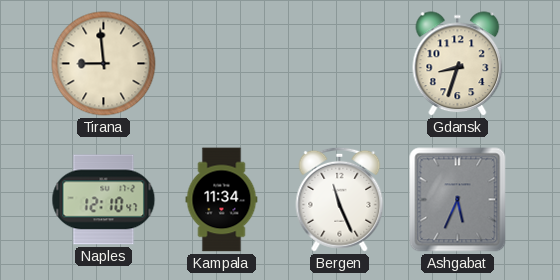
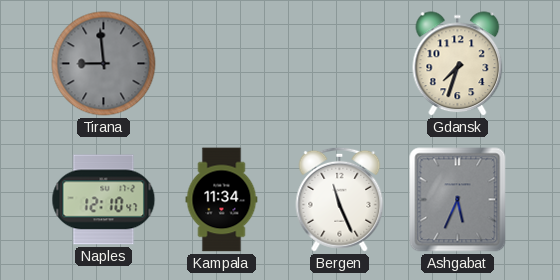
Tirana dial: cream -> grey
Gdansk: 8:33 -> 7:33
